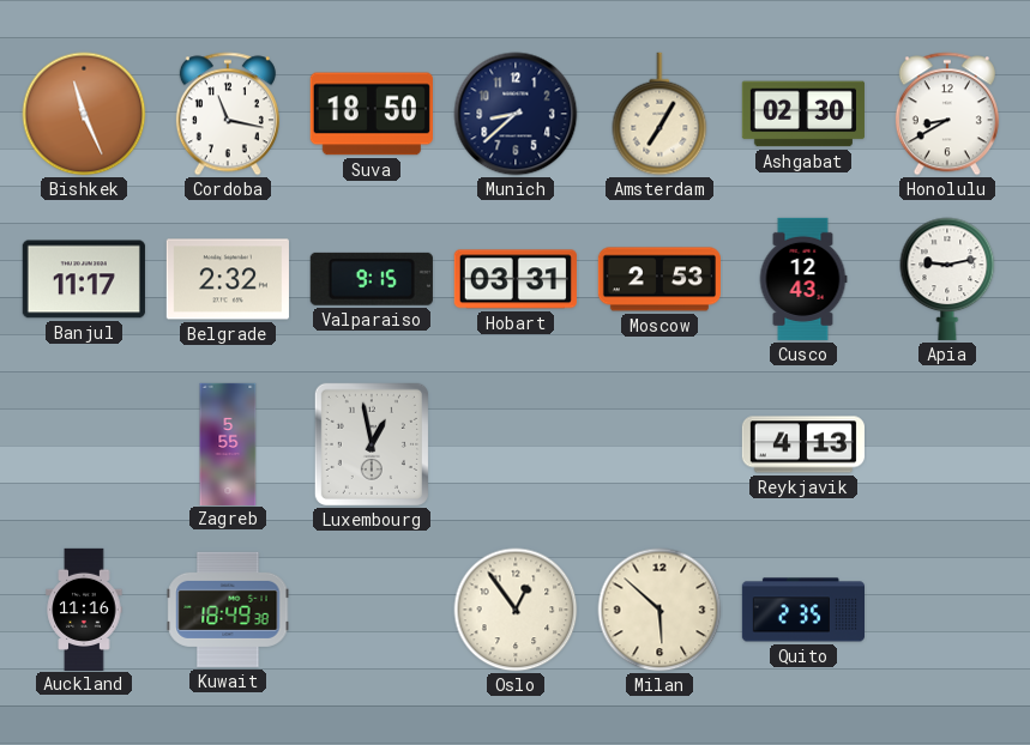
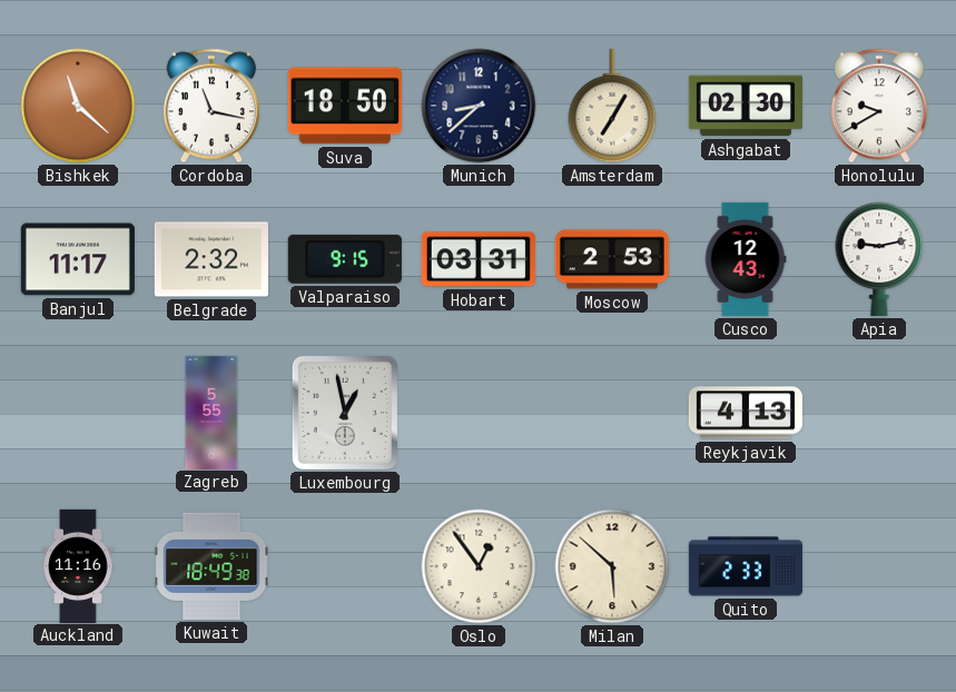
Bishkek: 11:26 -> 11:22
Honolulu: 8:40 -> 9:40
Quito: 2:35 -> 2:33
